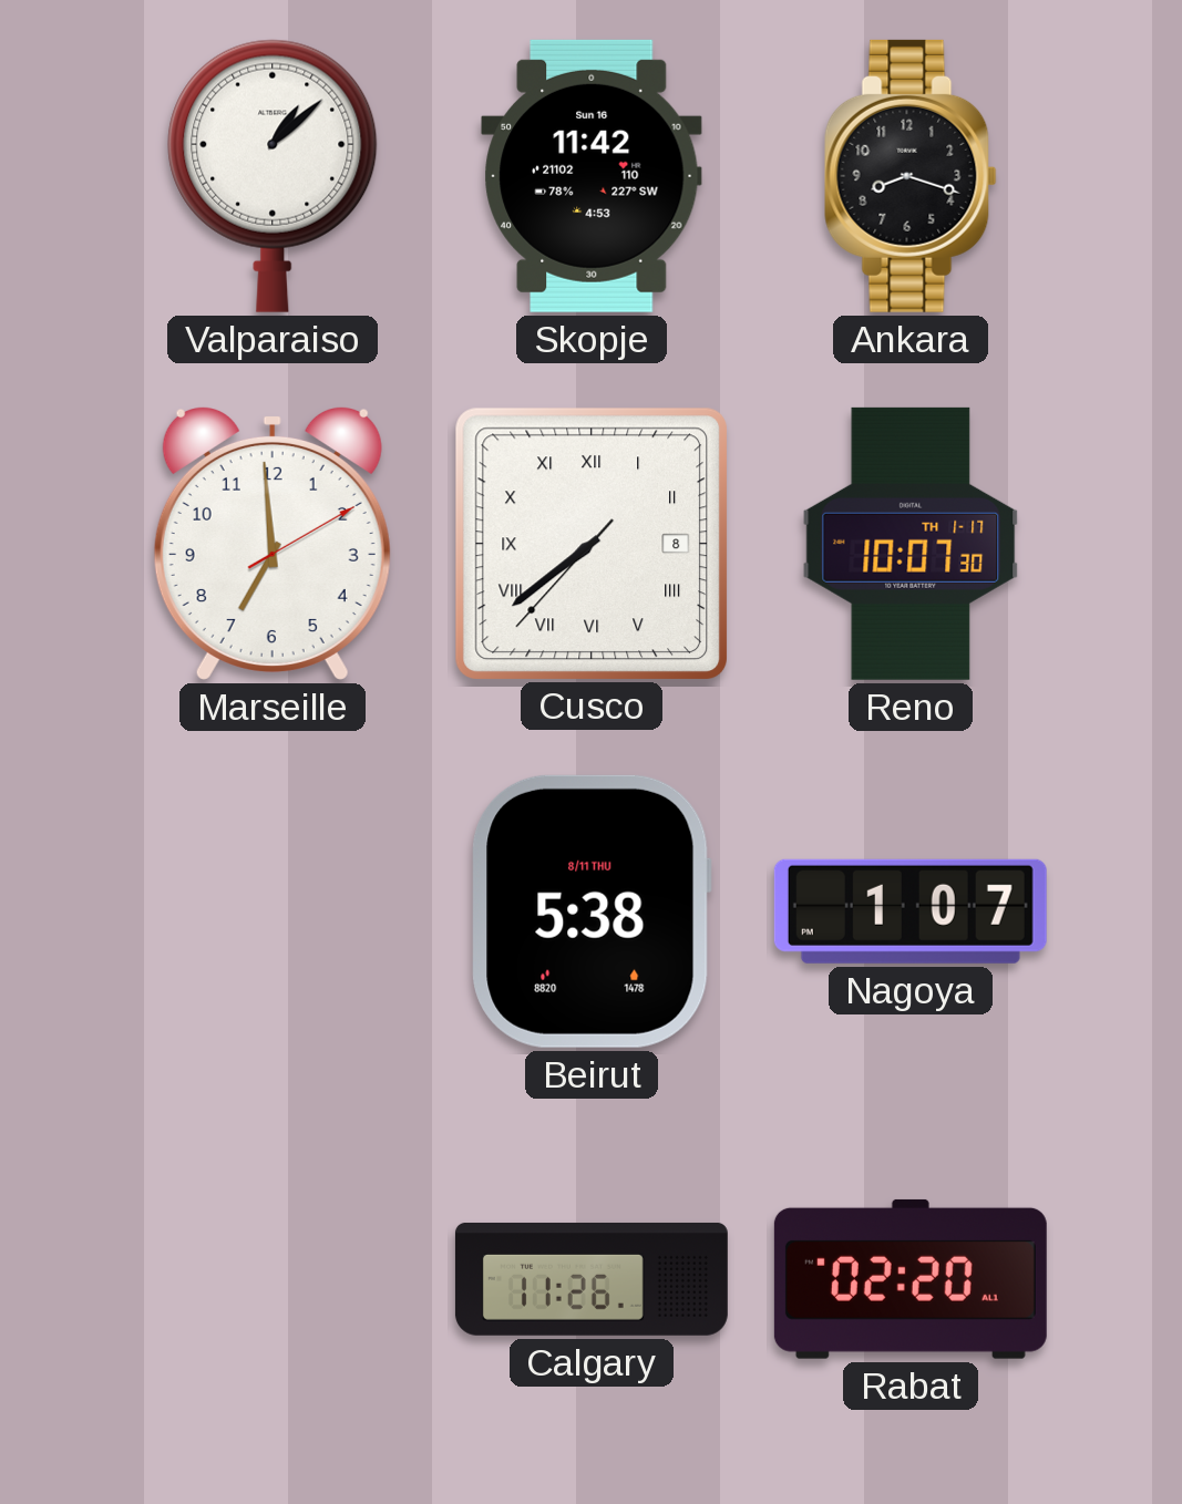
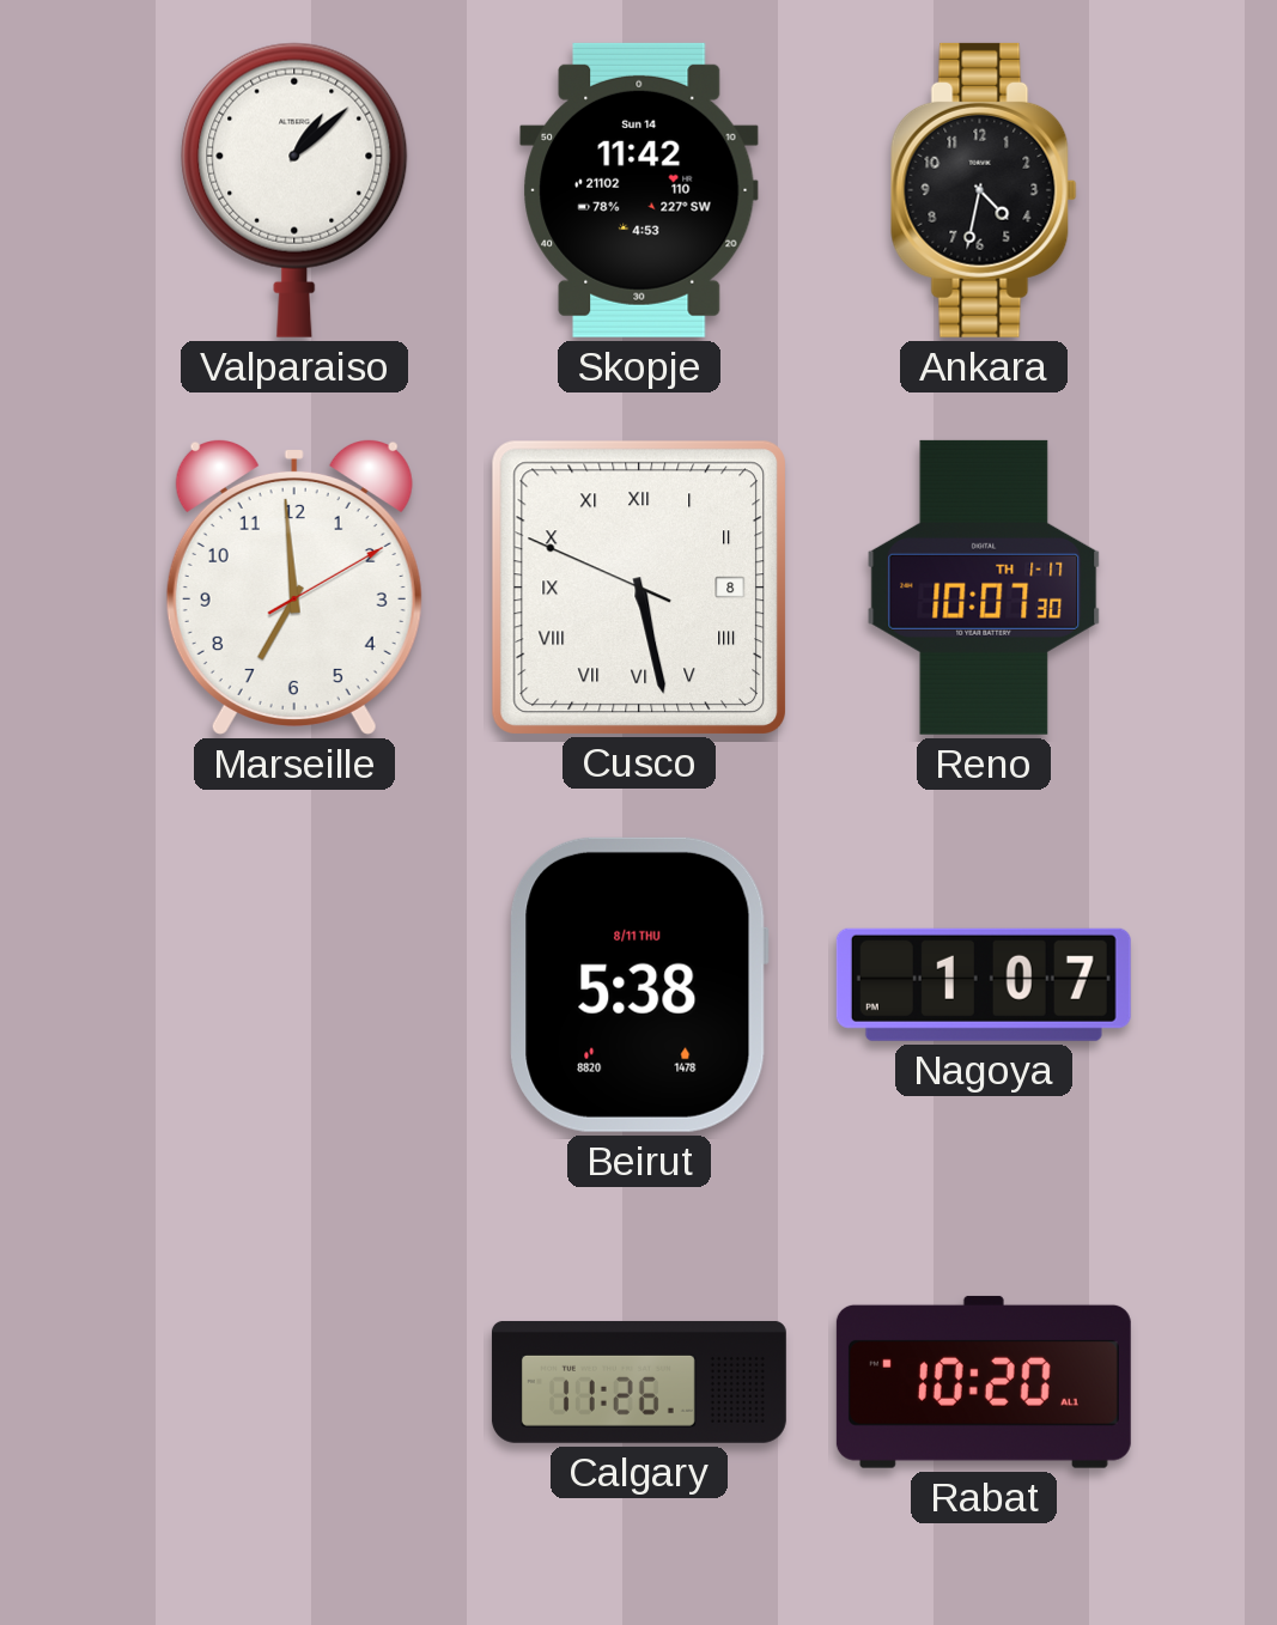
Skopje date: Sun 16 -> Sun 14
Ankara: 8:18 -> 4:32
Cusco: 7:38 -> 5:27
Rabat: 02:20 -> 10:20
